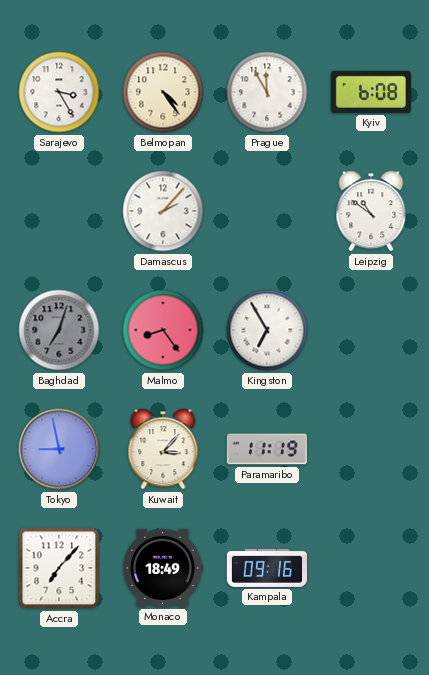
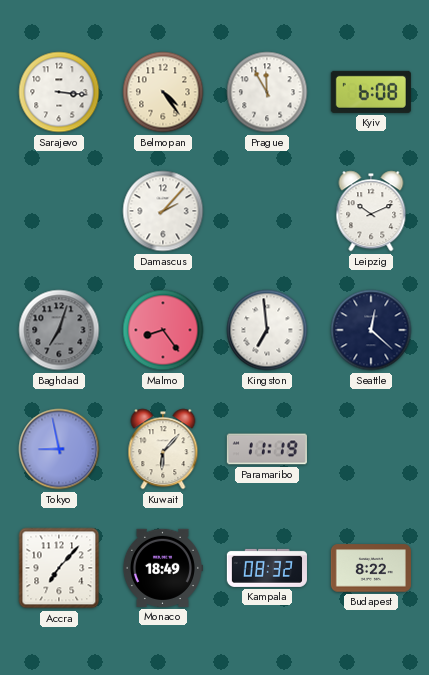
Sarajevo: 3:25 -> 3:16
Leipzig: 10:51 -> 10:11
Kingston: 6:55 -> 6:59
Seattle: none -> 12:22
Kuwait: 3:07 -> 6:07
Kampala: 09:16 -> 08:32
Budapest: none -> 8:22
